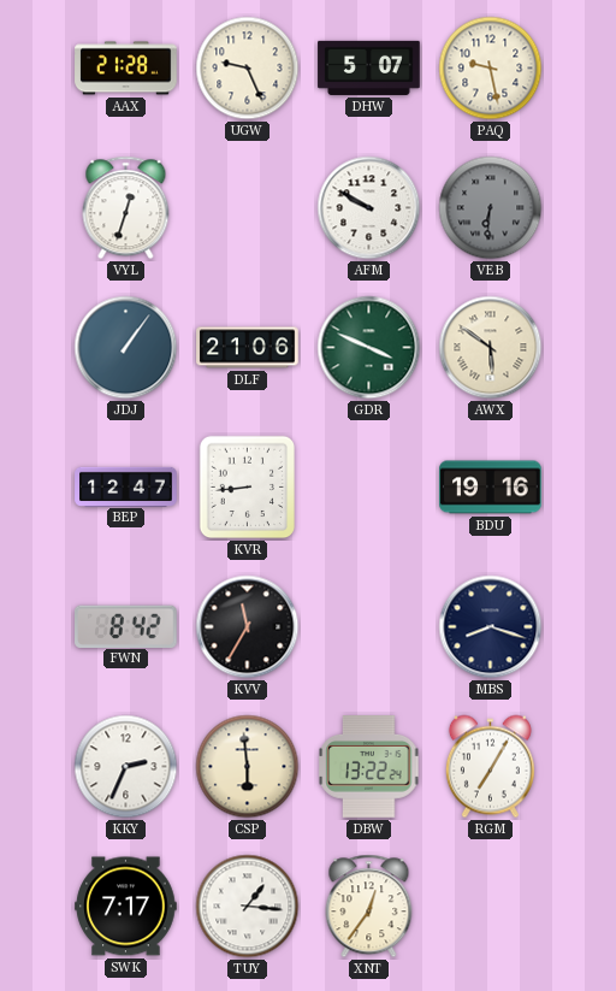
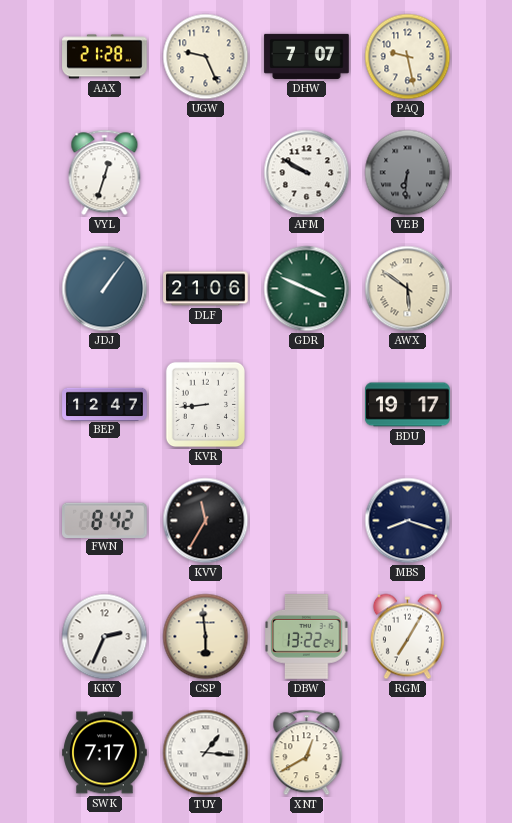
DHW: 5:07 -> 7:07
BDU: 19:16 -> 19:17
XNT: 12:36 -> 12:40
